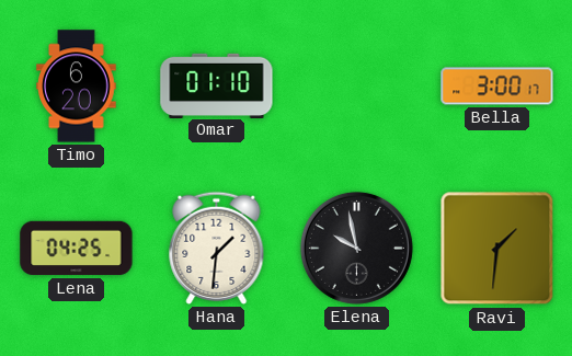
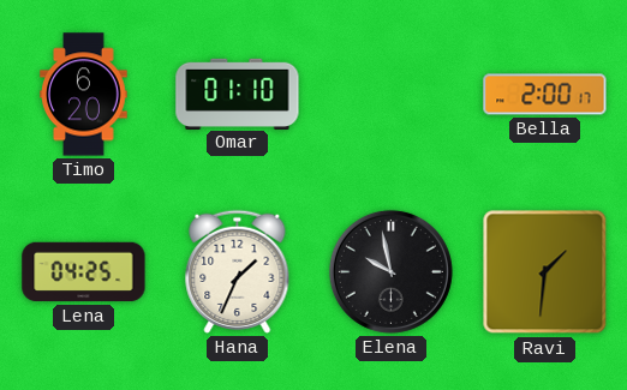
Bella: 3:00 -> 2:00
Hana: 1:31 -> 1:34
